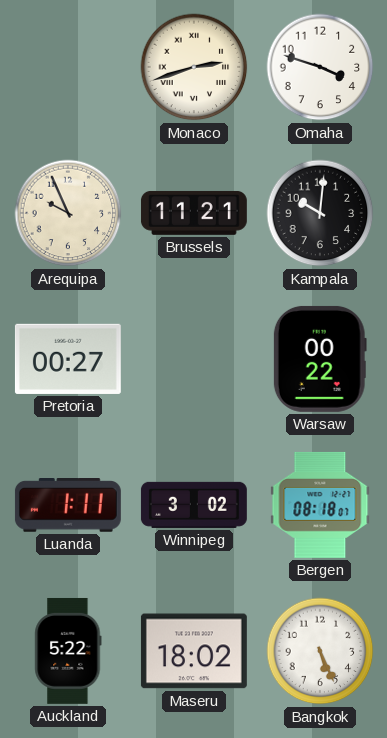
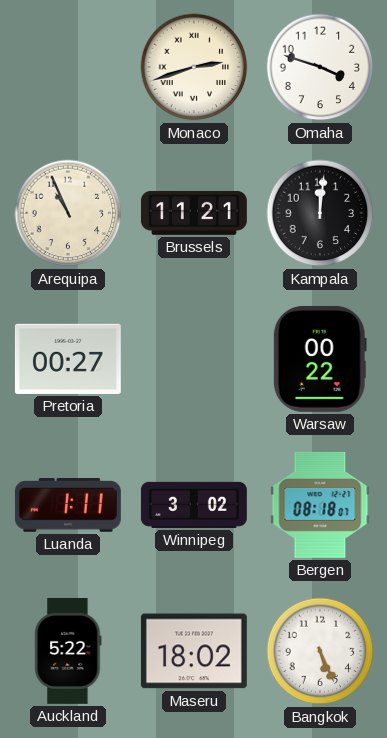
Arequipa: 9:56 -> 10:56
Kampala: 10:01 -> 12:01
